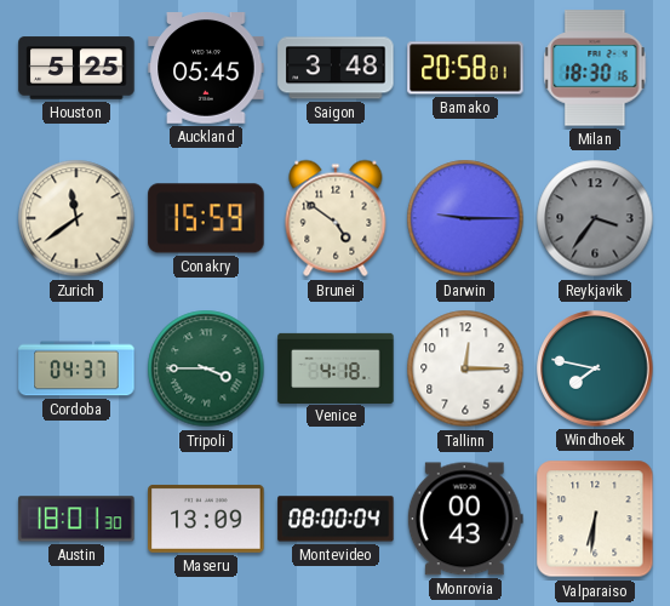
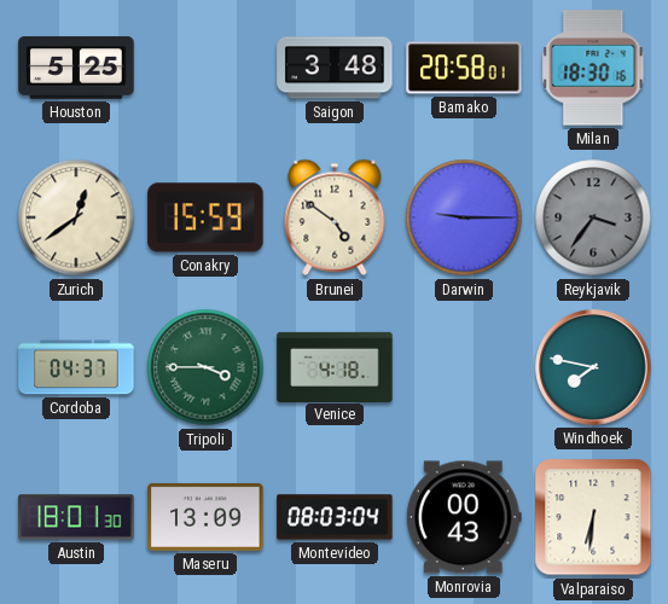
Auckland: 05:45 -> none
Zurich: 11:39 -> 12:39
Tallinn: 12:15 -> none
Montevideo: 08:00 -> 08:03
